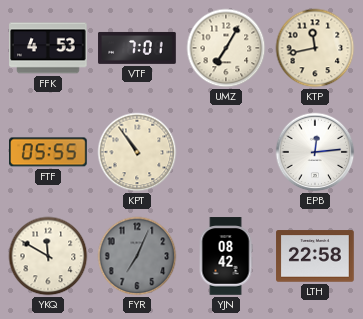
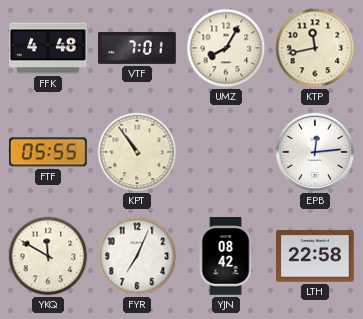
FFK: 4:53 -> 4:48
UMZ: 7:05 -> 8:05
FYR dial: grey -> white
